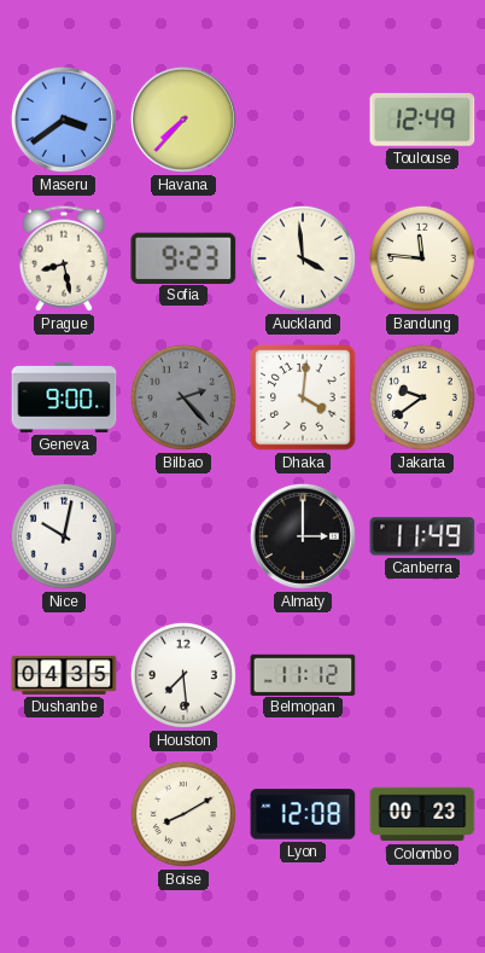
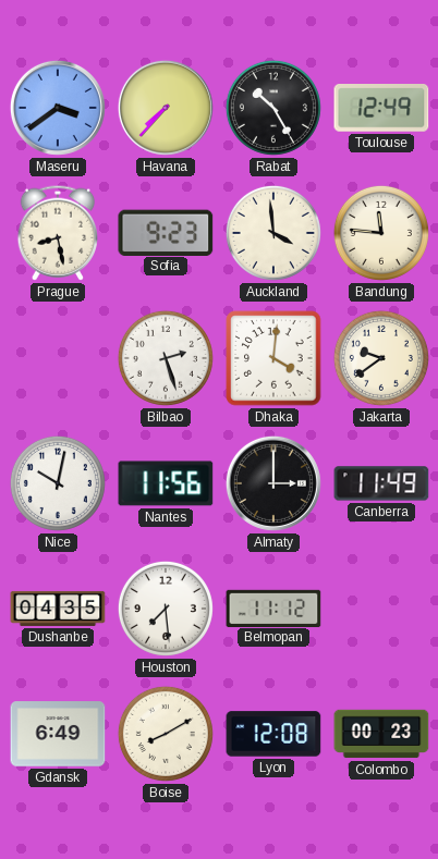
Rabat: none -> 10:25
Geneva: 9:00 -> none
Bilbao: 2:23 -> 2:27
Bilbao dial: grey -> white
Nantes: none -> 11:56
Gdansk: none -> 6:49
